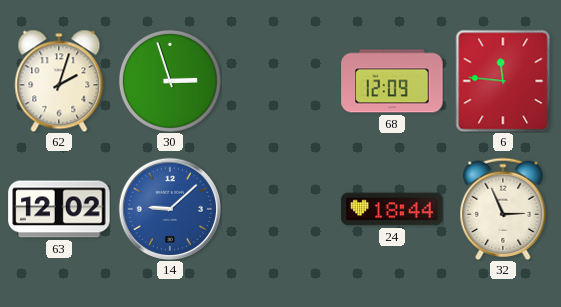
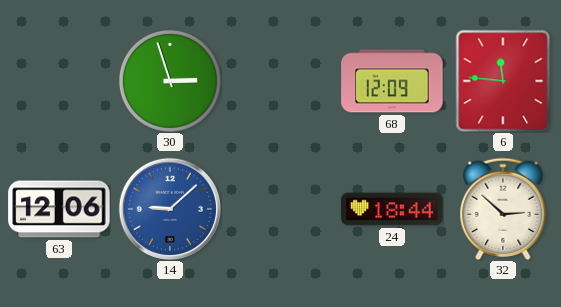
62: 2:03 -> none
63: 12:02 -> 12:06
32: 2:56 -> 2:52
